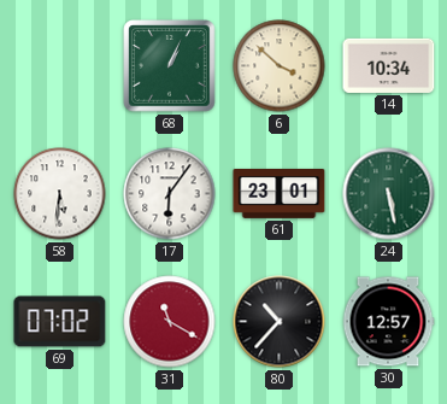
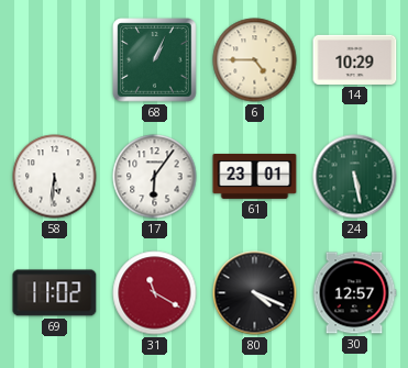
6: 3:52 -> 4:45
14: 10:34 -> 10:29
69: 07:02 -> 11:02
80: 10:37 -> 4:19
